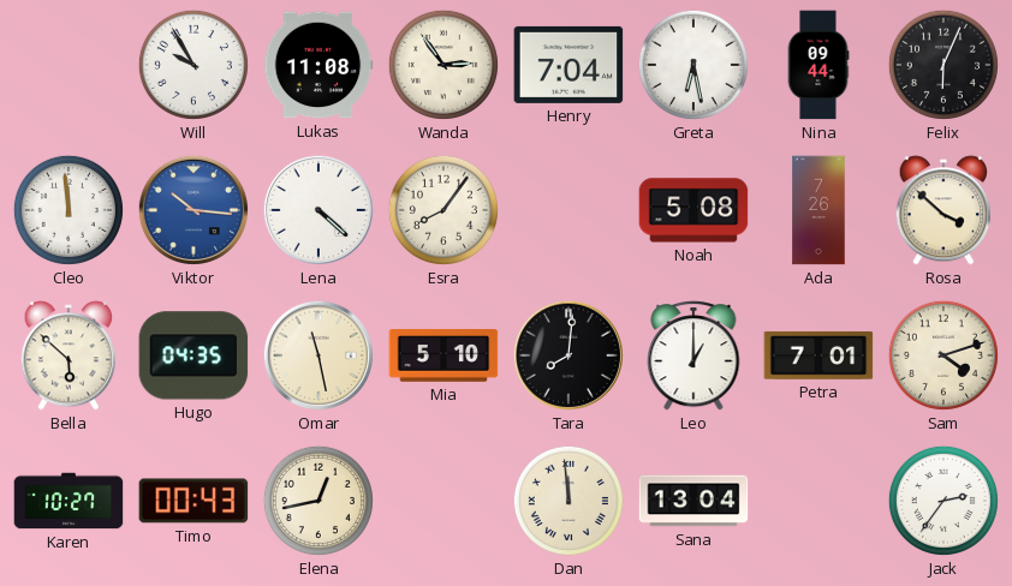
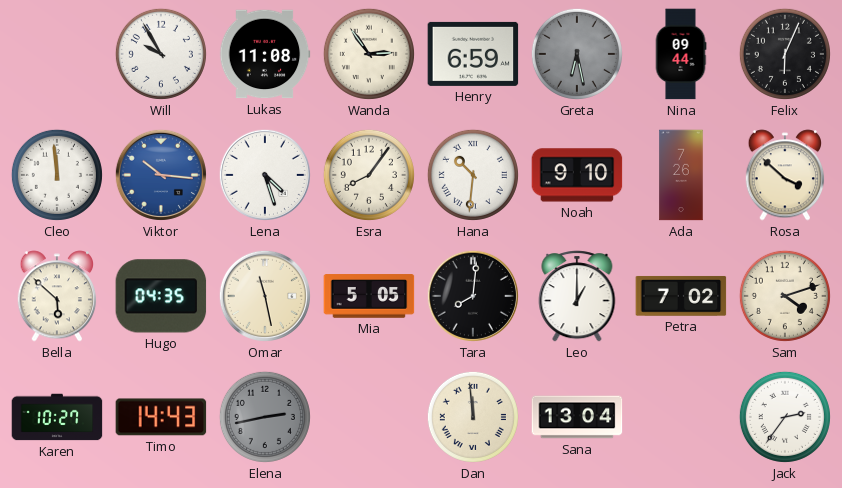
Henry: 7:04 -> 6:59
Greta dial: white -> grey
Lena: 4:22 -> 4:27
Hana: none -> 10:31
Noah: 5:08 -> 9:10
Mia: 5:10 -> 5:05
Petra: 7:01 -> 7:02
Timo: 00:43 -> 14:43
Elena: 12:43 -> 2:43
Elena dial: cream -> grey
